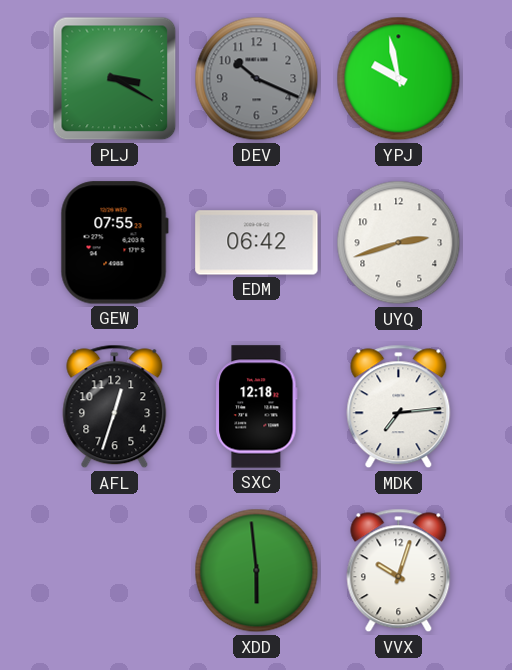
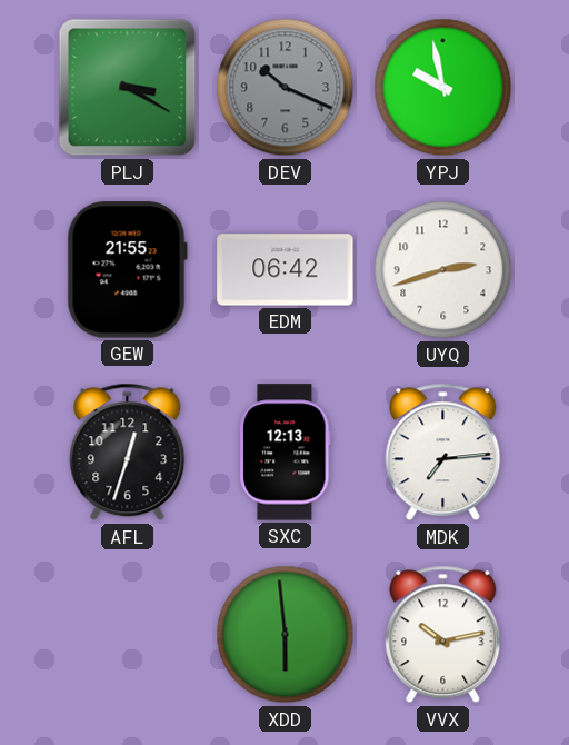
GEW: 07:55 -> 21:55
SXC: 12:18 -> 12:13
VVX: 10:03 -> 10:13
